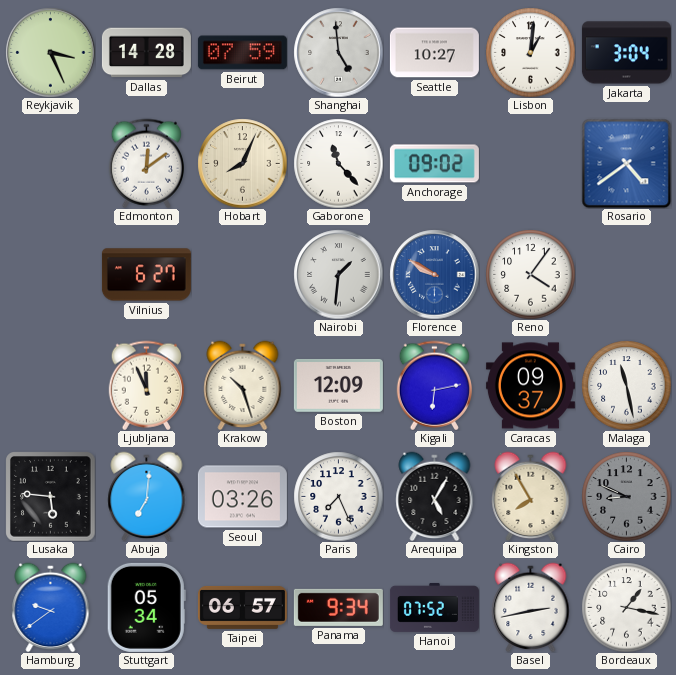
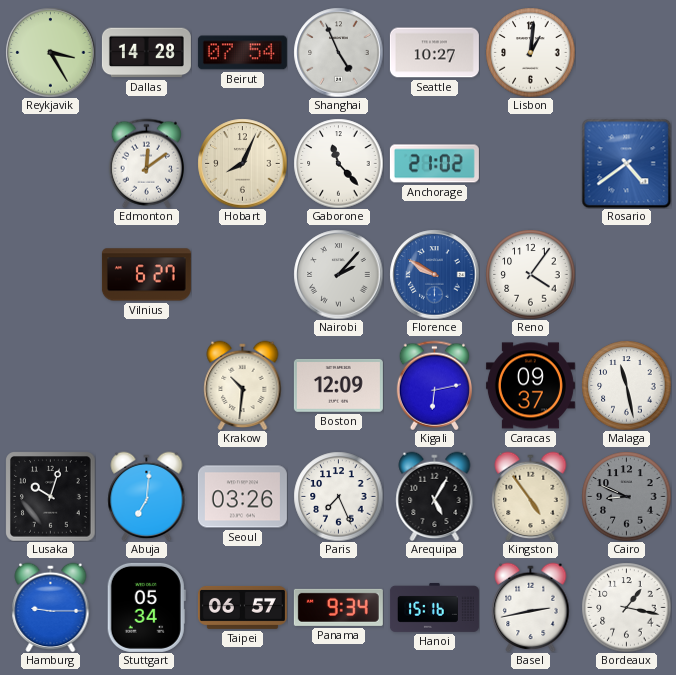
Reykjavik: 3:26 -> 3:25
Beirut: 07:59 -> 07:54
Shanghai: 4:59 -> 4:56
Jakarta: 3:04 -> none
Anchorage: 09:02 -> 21:02
Nairobi: 1:31 -> 2:07
Ljubljana: 11:56 -> none
Krakow: 10:27 -> 10:31
Lusaka: 5:46 -> 10:03
Kingston: 7:55 -> 4:54
Hamburg: 9:39 -> 9:15
Hanoi: 07:52 -> 15:16
